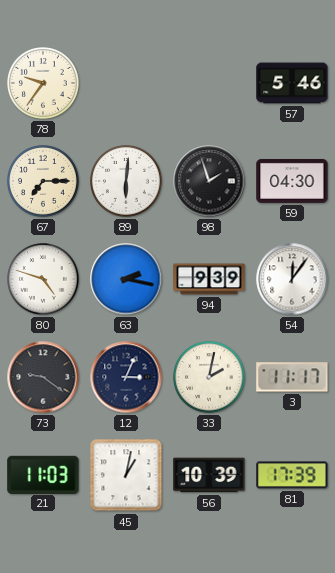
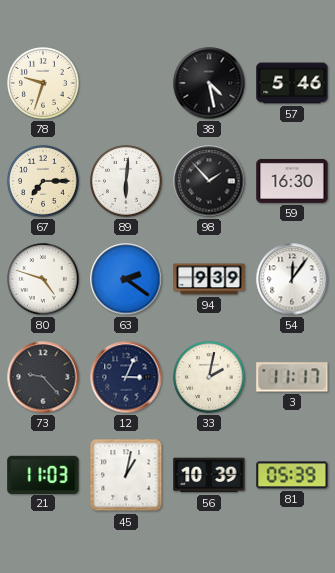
78: 9:36 -> 9:33
38: none -> 4:28
98: 1:57 -> 1:53
59: 04:30 -> 16:30
63: 2:17 -> 2:21
73: 9:21 -> 9:23
81: 17:39 -> 05:39
